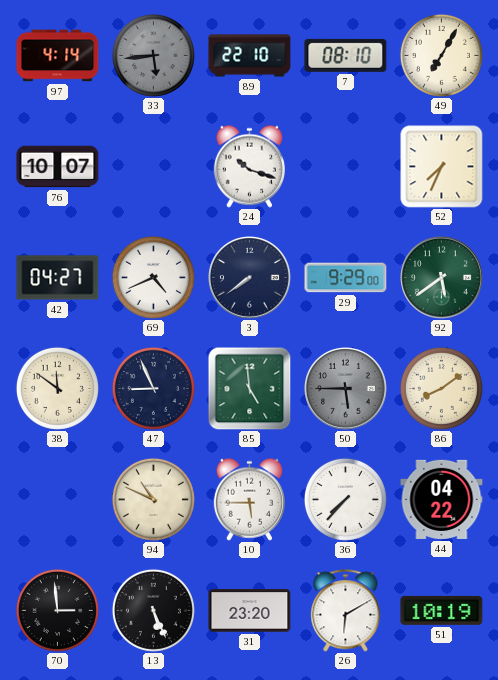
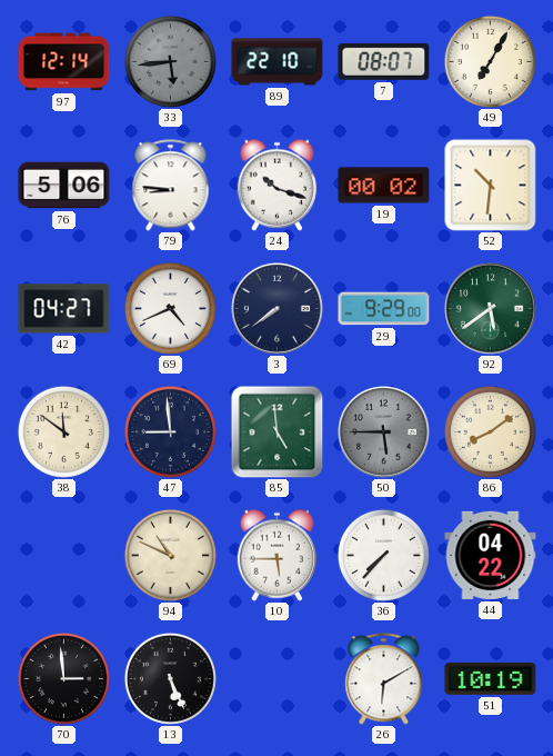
97: 4:14 -> 12:14
7: 08:10 -> 08:07
76: 10:07 -> 5:06
79: none -> 8:46
19: none -> 00:02
52: 7:34 -> 10:31
47: 8:56 -> 8:59
31: 23:20 -> none
